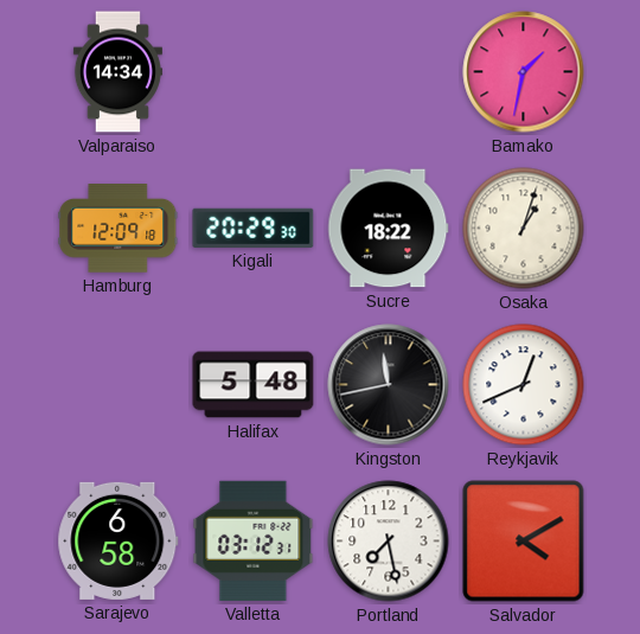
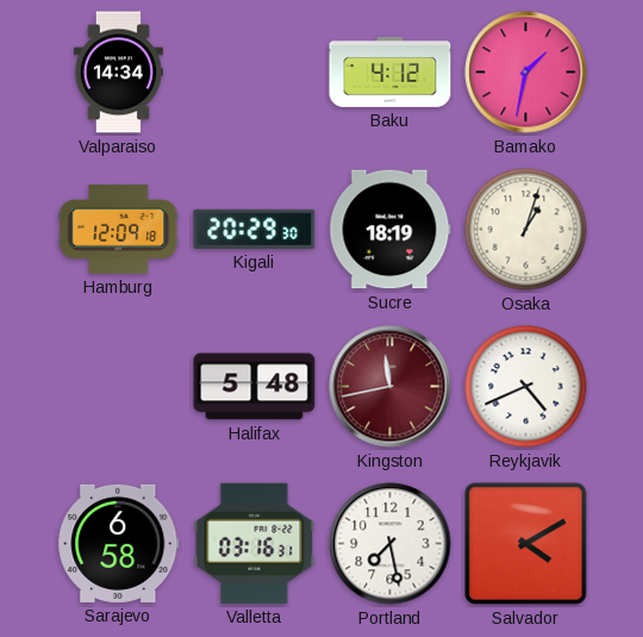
Baku: none -> 4:12
Sucre: 18:22 -> 18:19
Kingston dial: black -> burgundy
Reykjavik: 12:41 -> 4:41
Valletta: 03:12 -> 03:16
